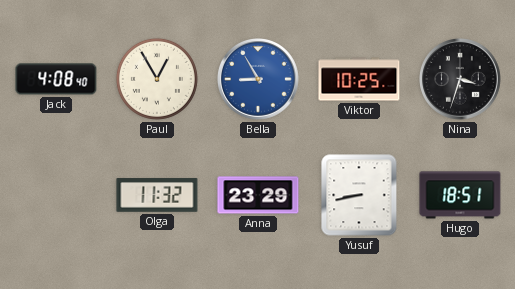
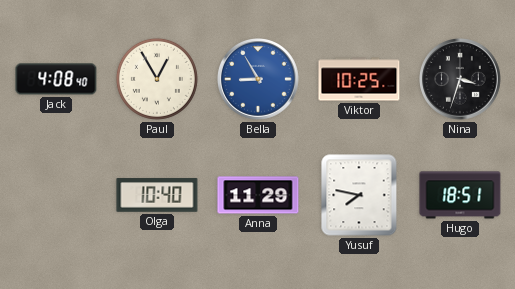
Olga: 11:32 -> 10:40
Anna: 23:29 -> 11:29
Yusuf: 8:43 -> 7:47
